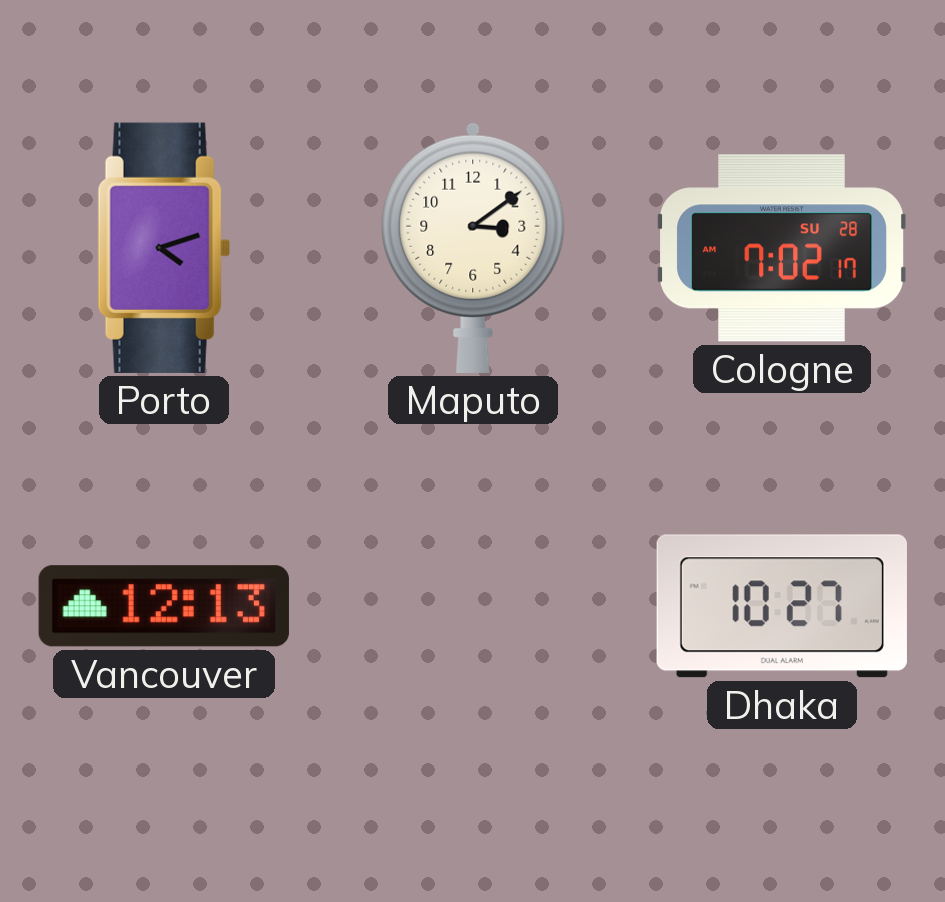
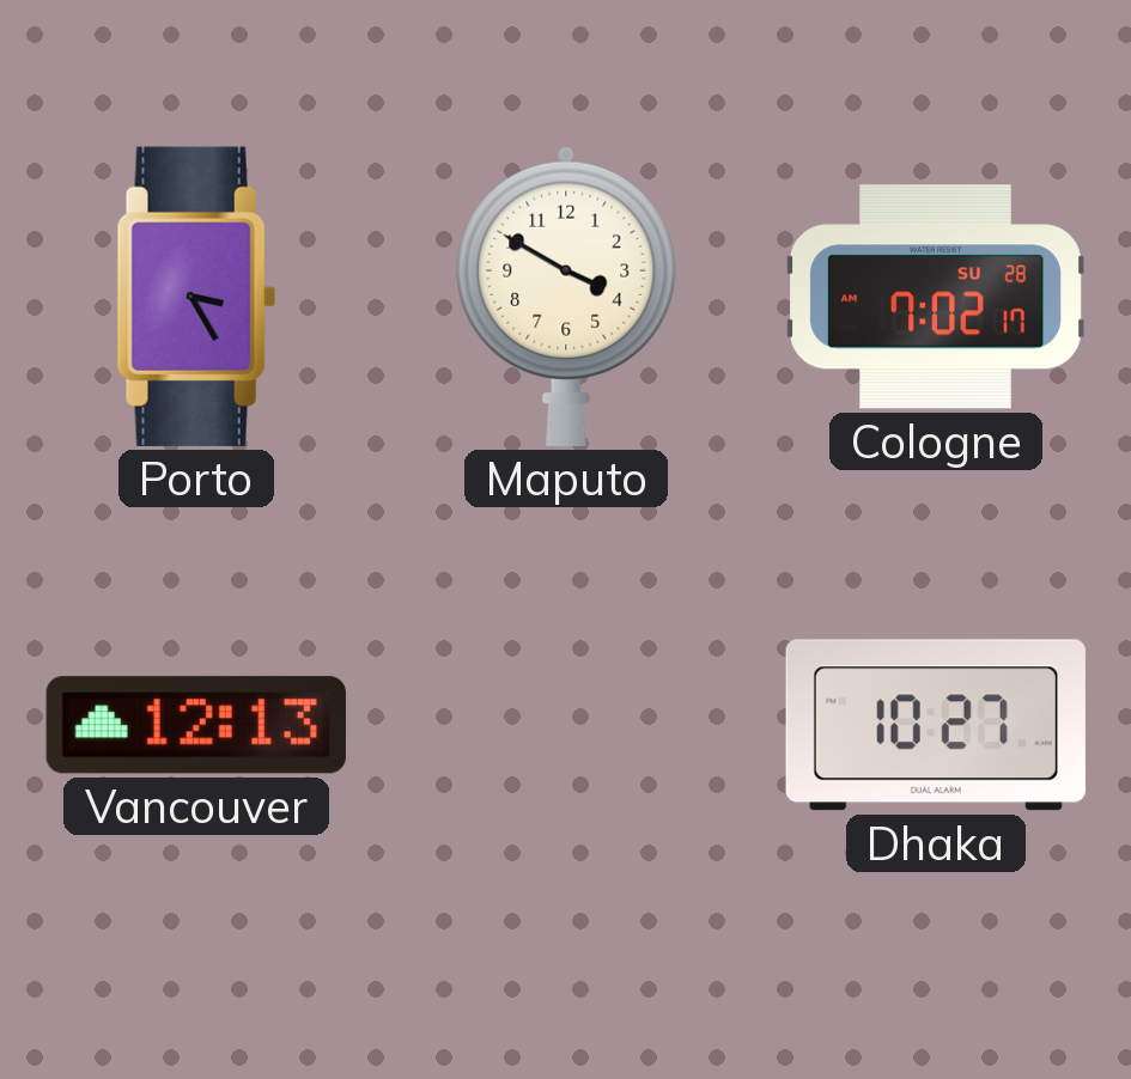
Porto: 4:12 -> 3:25
Maputo: 3:09 -> 3:50
